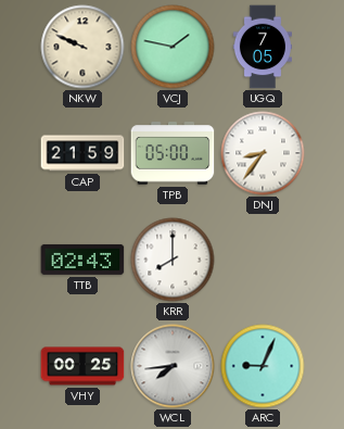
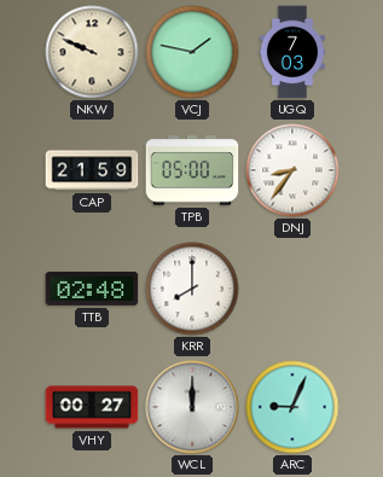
UGQ: 7:05 -> 7:03
TTB: 02:43 -> 02:48
VHY: 00:25 -> 00:27
WCL: 7:44 -> 12:00
